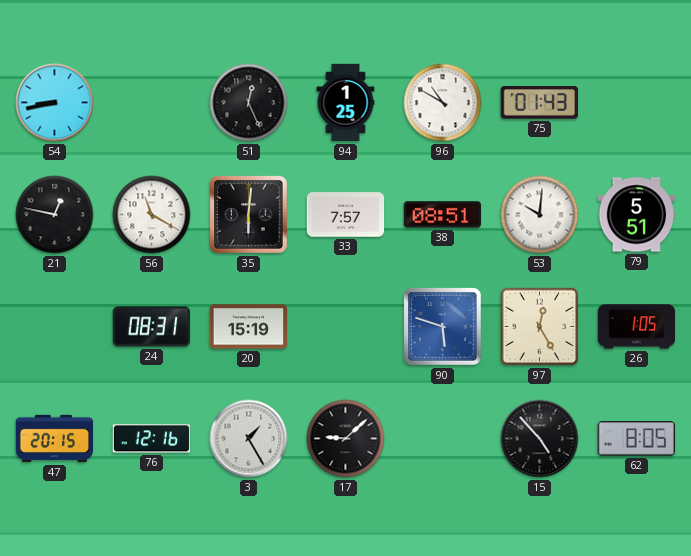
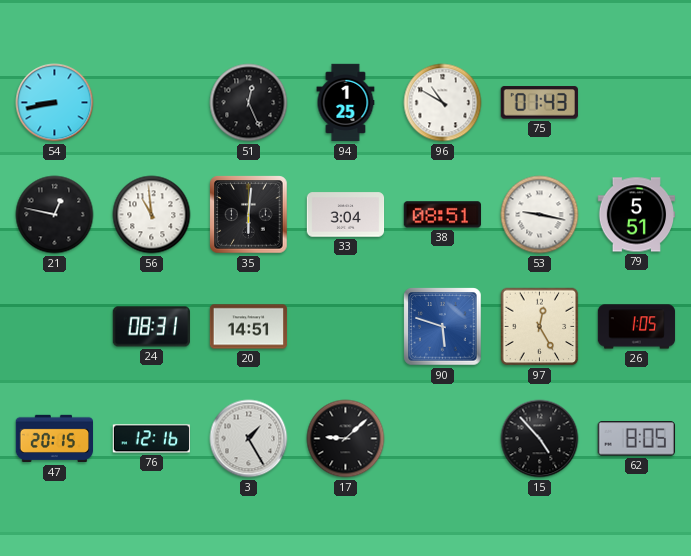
56: 11:20 -> 10:59
33: 7:57 -> 3:04
53: 10:01 -> 9:17
20: 15:19 -> 14:51
